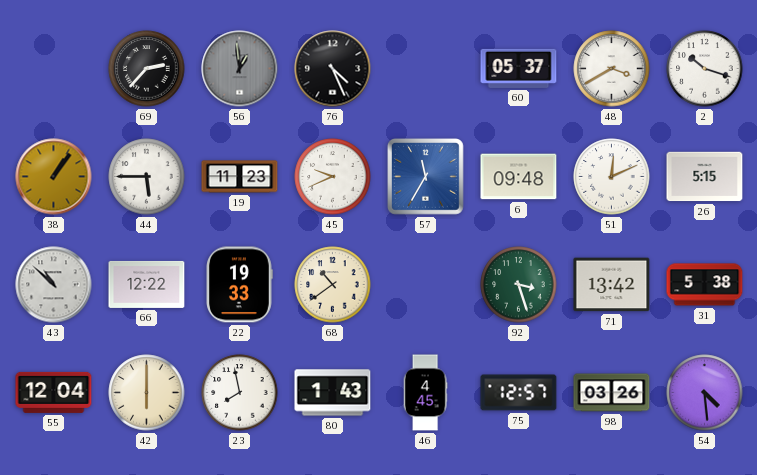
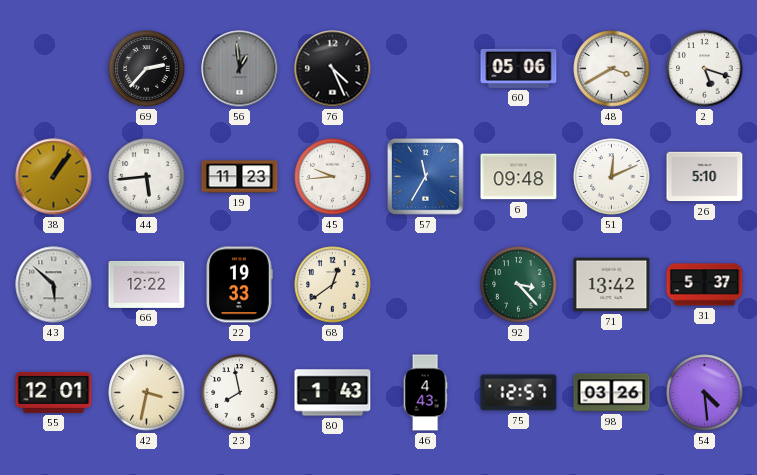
60: 05:37 -> 05:06
2: 10:18 -> 5:18
44: 5:45 -> 5:44
45: 9:41 -> 9:44
26: 5:15 -> 5:10
43: 10:52 -> 5:52
68: 10:39 -> 12:39
92: 3:27 -> 3:23
31: 5:38 -> 5:37
55: 12:04 -> 12:01
42: 6:00 -> 3:32
46: 4:45 -> 4:43
